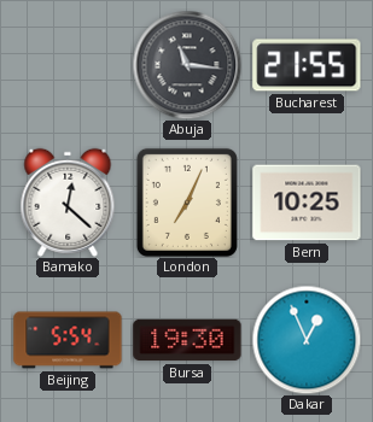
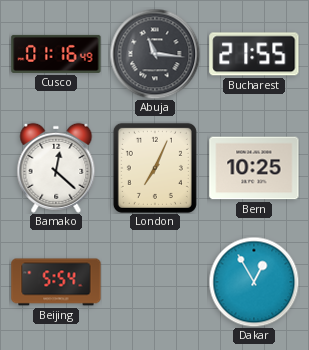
Cusco: none -> 01:16
Bursa: 19:30 -> none
Dakar: 12:56 -> 12:55
